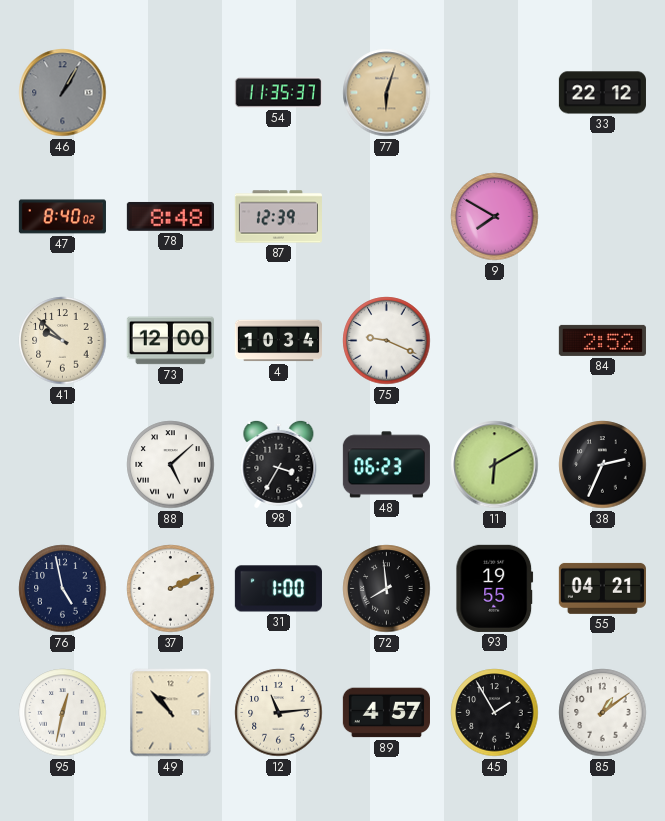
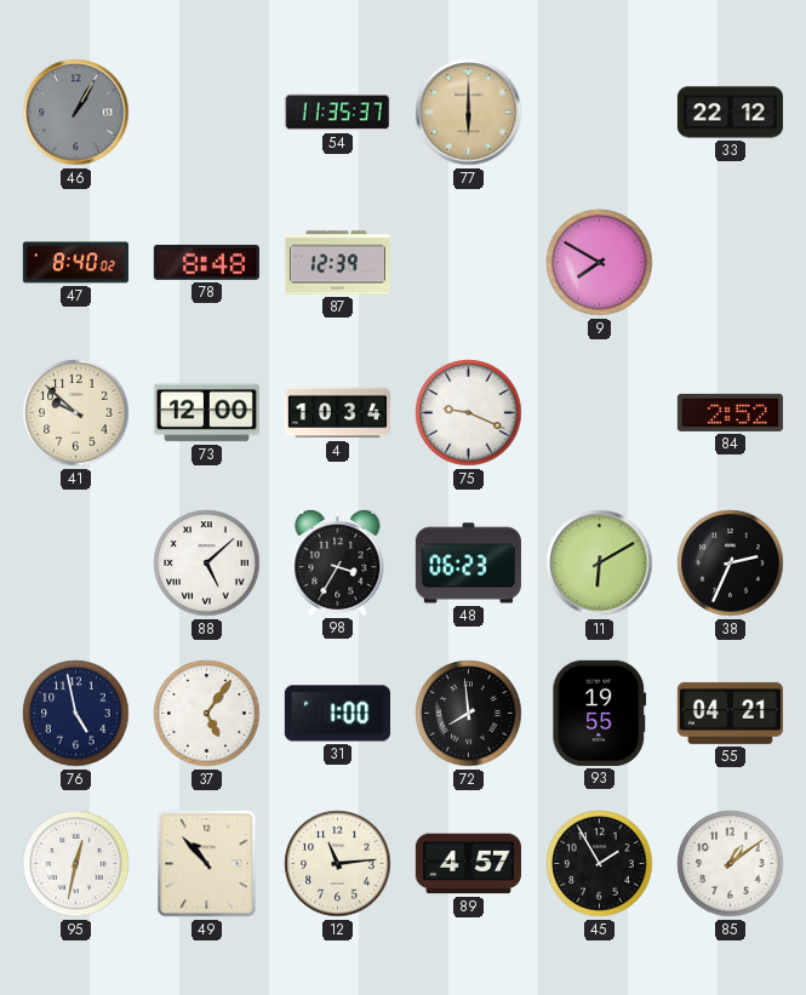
77: 6:03 -> 6:00
37: 2:11 -> 5:06
